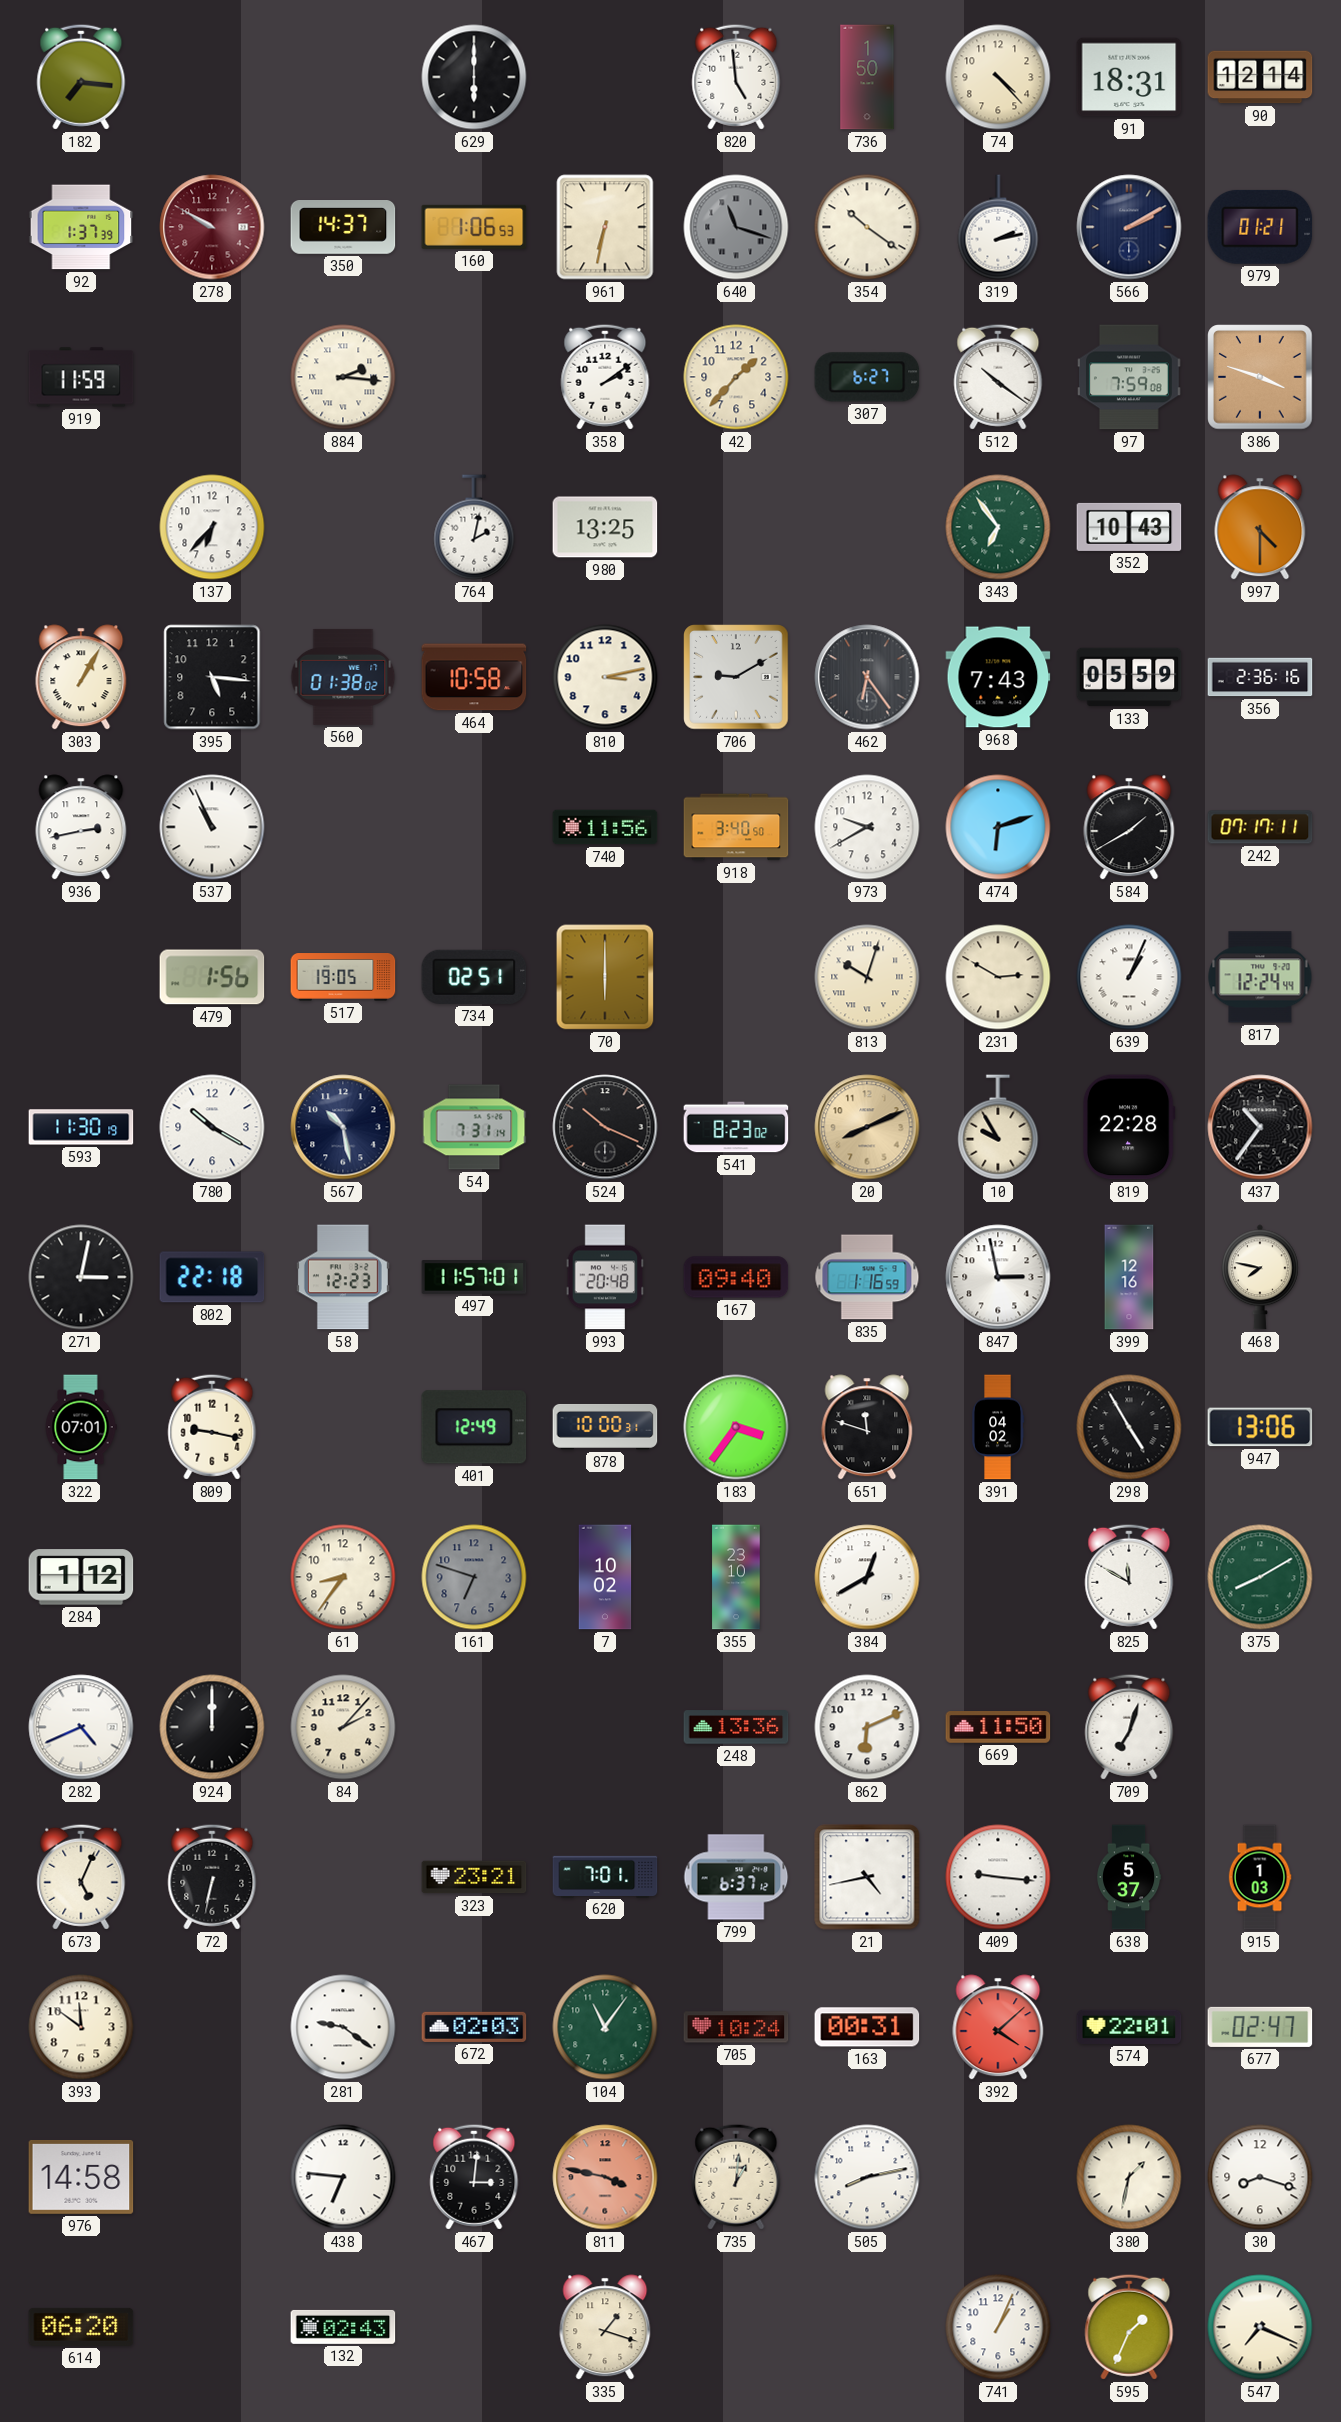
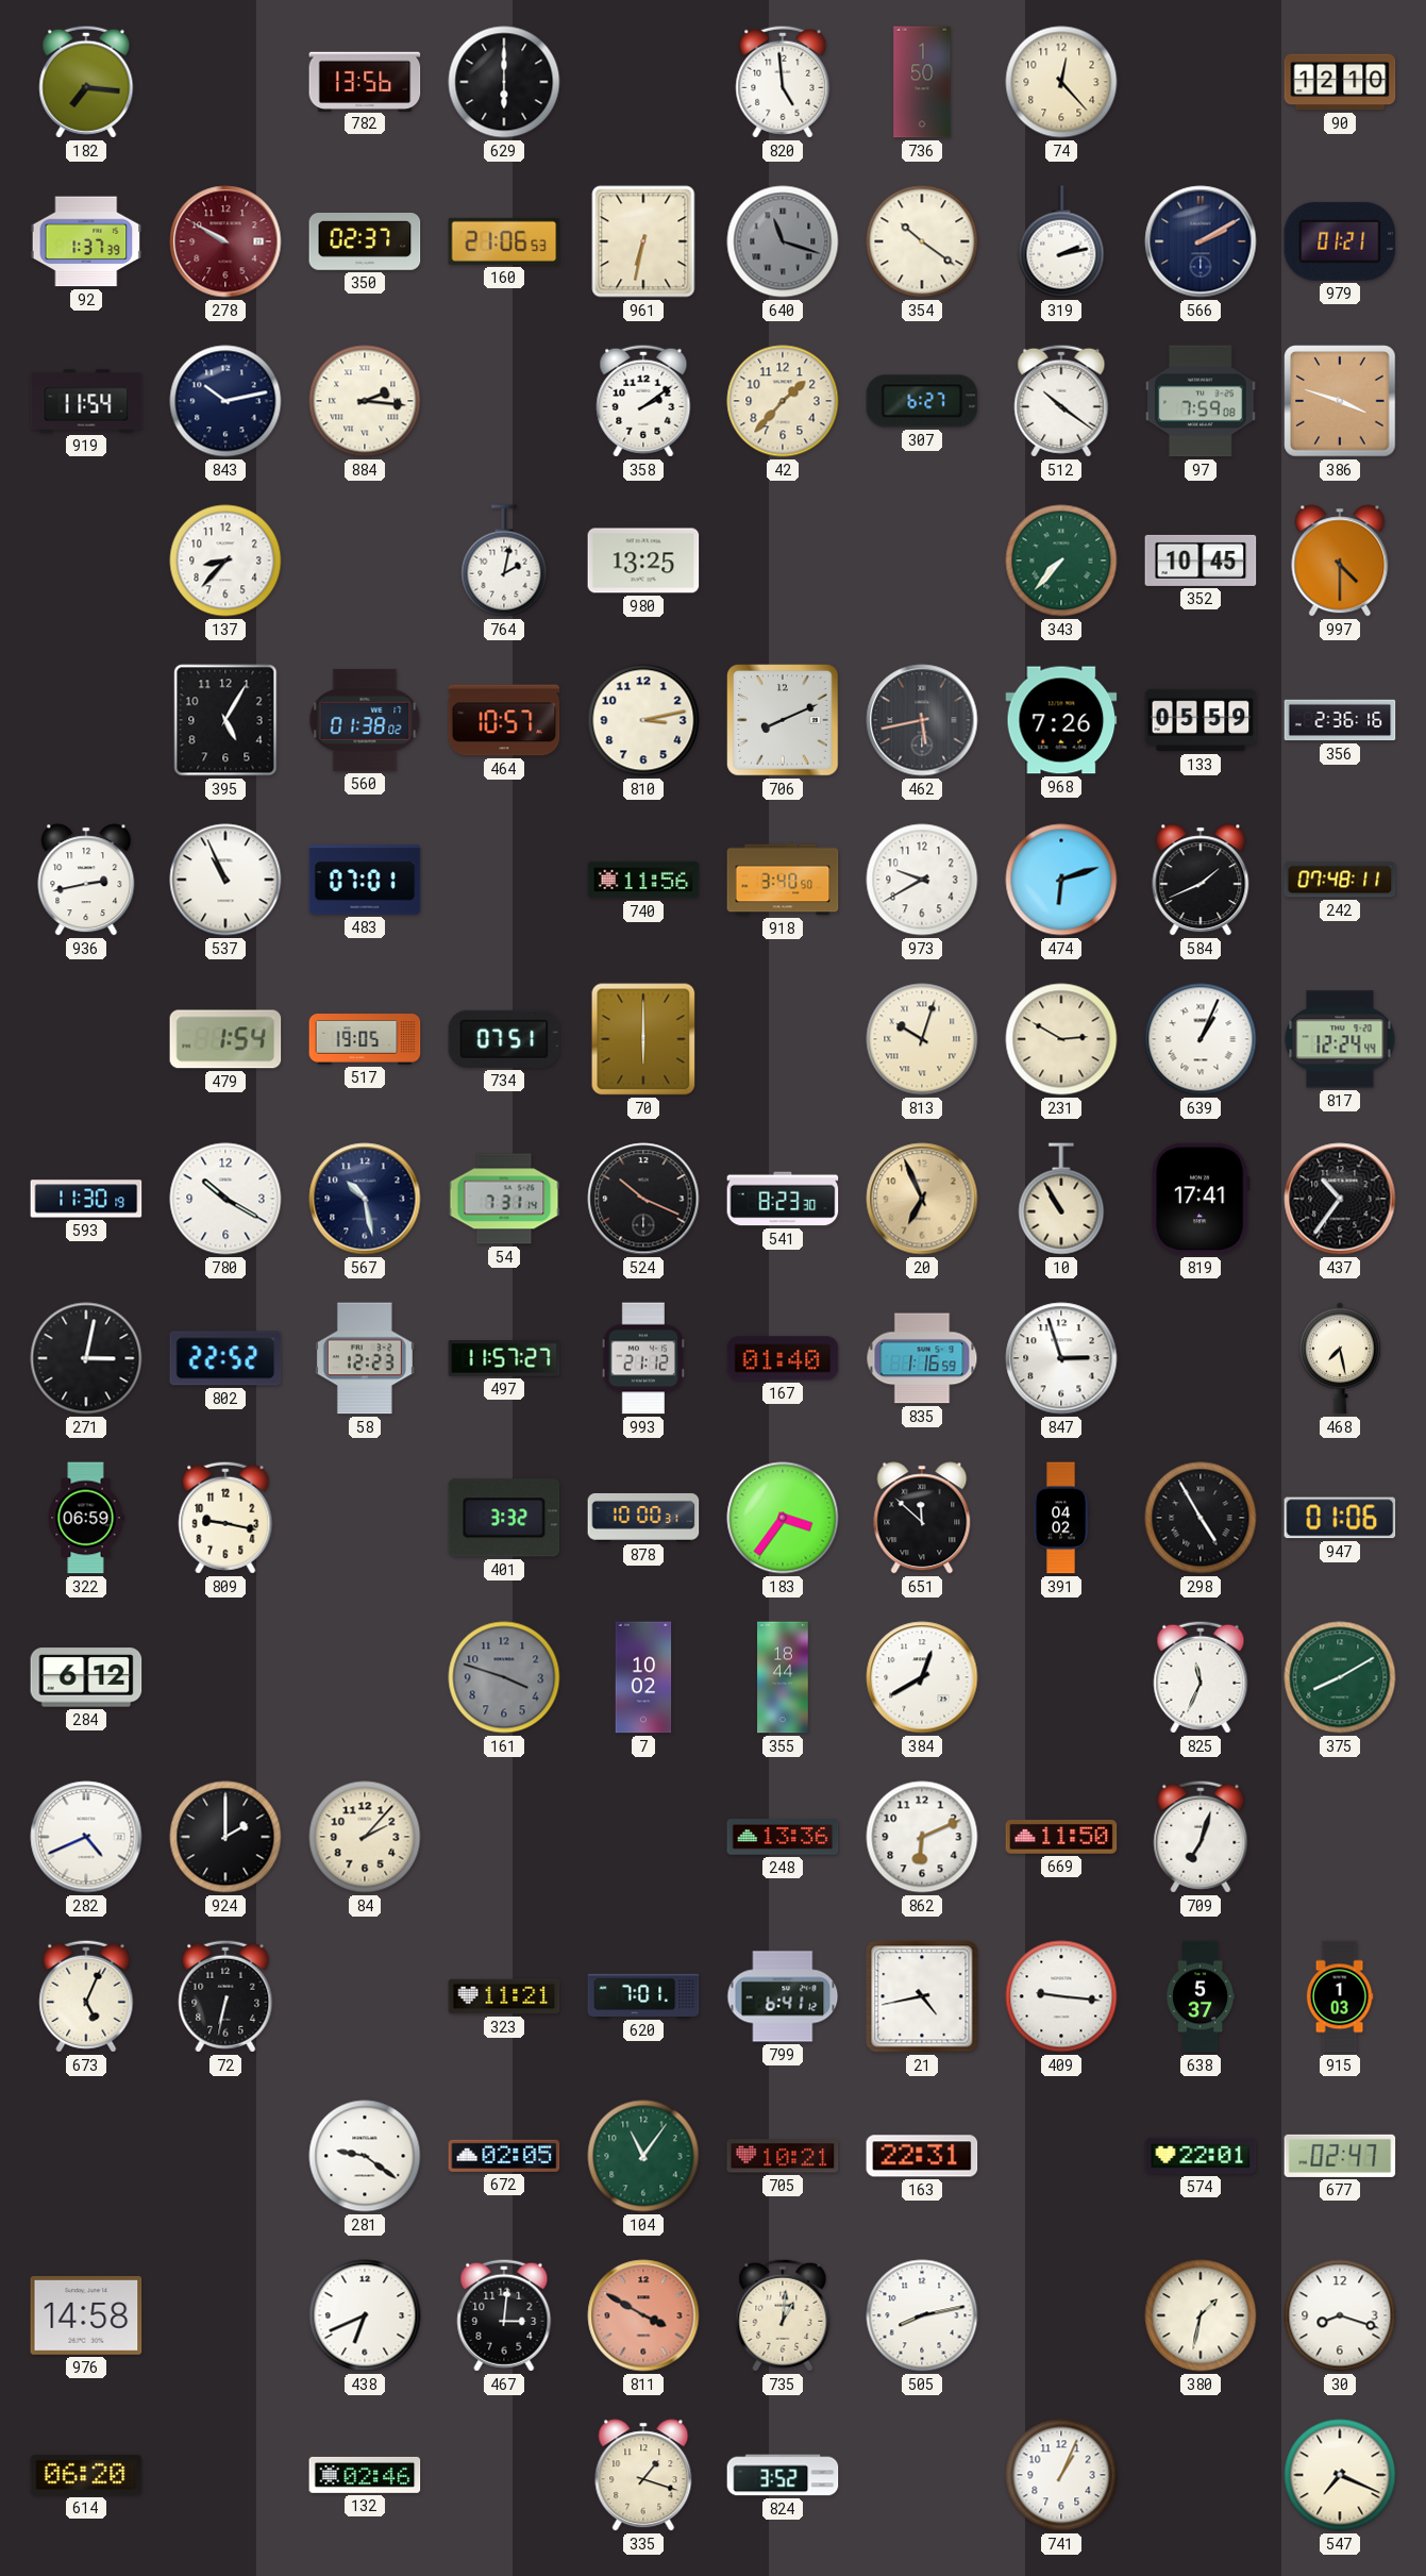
782: none -> 13:56
74: 4:23 -> 12:23
91: 18:31 -> none
90: 12:14 -> 12:10
350: 14:37 -> 02:37
160: 1:06 -> 21:06
919: 11:59 -> 11:54
843: none -> 10:13
137: 6:37 -> 8:37
343: 6:54 -> 7:37
352: 10:43 -> 10:45
303: 1:05 -> none
395: 5:16 -> 5:05
464: 10:58 -> 10:57
706: 9:10 -> 8:11
462: 6:24 -> 5:43
968: 7:43 -> 7:26
483: none -> 07:01
584: 1:40 -> 1:41
242: 07:17 -> 07:48
479: 1:56 -> 1:54
734: 02:51 -> 07:51
541: 8:23:02 -> 8:23:30
20: 8:11 -> 6:56
10: 9:55 -> 10:55
819: 22:28 -> 17:41
802: 22:18 -> 22:52
497: 11:57:01 -> 11:57:27
993: 20:48 -> 21:12
167: 09:40 -> 01:40
847: 2:58 -> 2:57
399: 12:16 -> none
468: 7:47 -> 7:28
322: 07:01 -> 06:59
401: 12:49 -> 3:32
651: 11:48 -> 11:52
947: 13:06 -> 01:06
284: 1:12 -> 6:12
61: 8:36 -> none
161: 6:48 -> 3:48
355: 23:10 -> 18:44
825: 11:50 -> 11:34
924: 12:00 -> 2:00
323: 23:21 -> 11:21
799: 6:37 -> 6:41
393: 11:51 -> none
672: 02:03 -> 02:05
705: 10:24 -> 10:21
163: 00:31 -> 22:31
392: 4:08 -> none
438: 6:46 -> 6:41
811: 3:47 -> 3:50
132: 02:43 -> 02:46
824: none -> 3:52
595: 1:34 -> none
